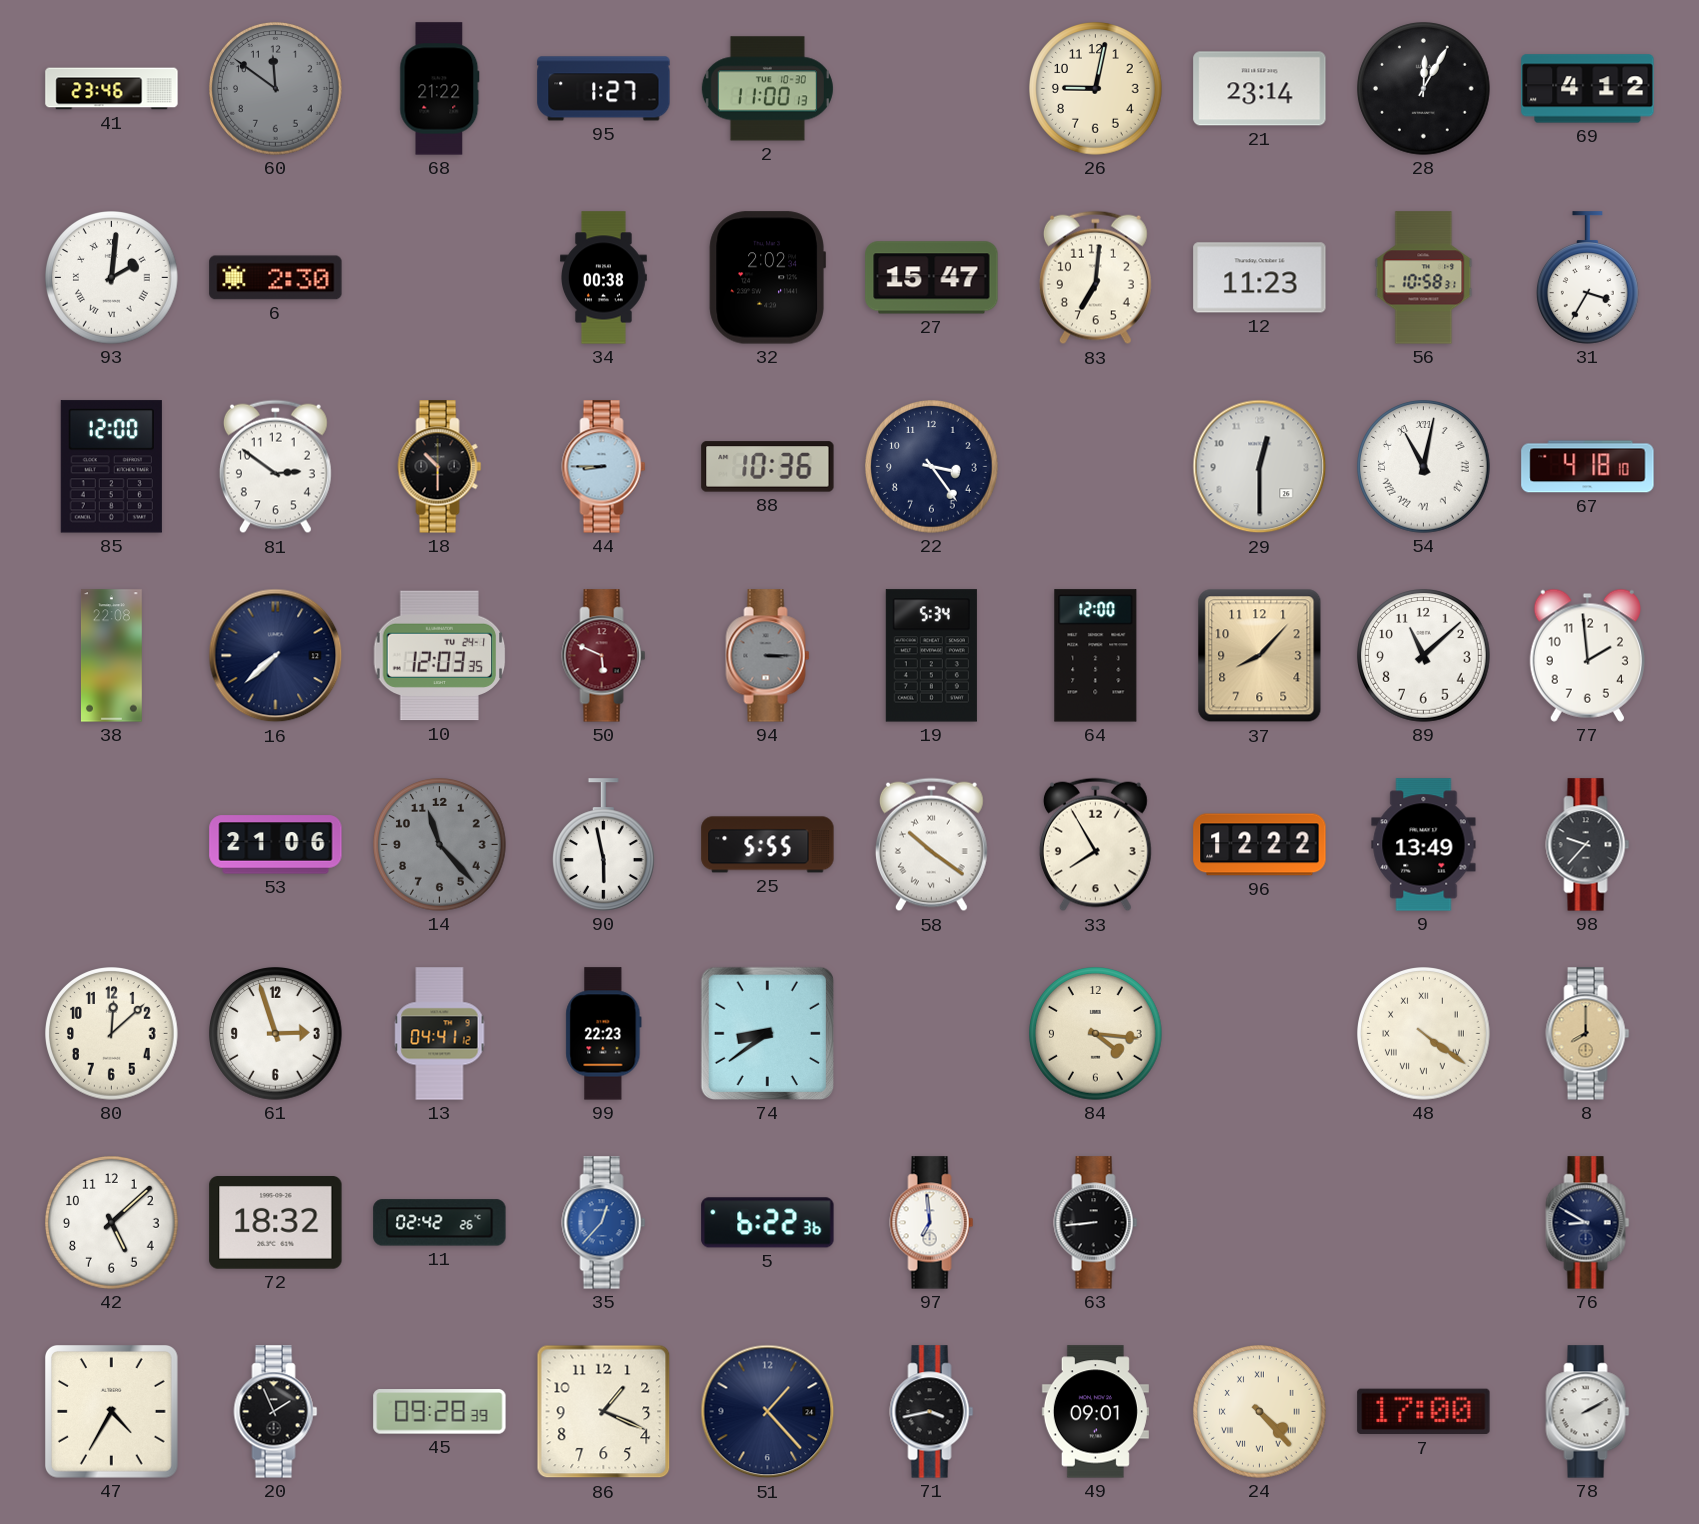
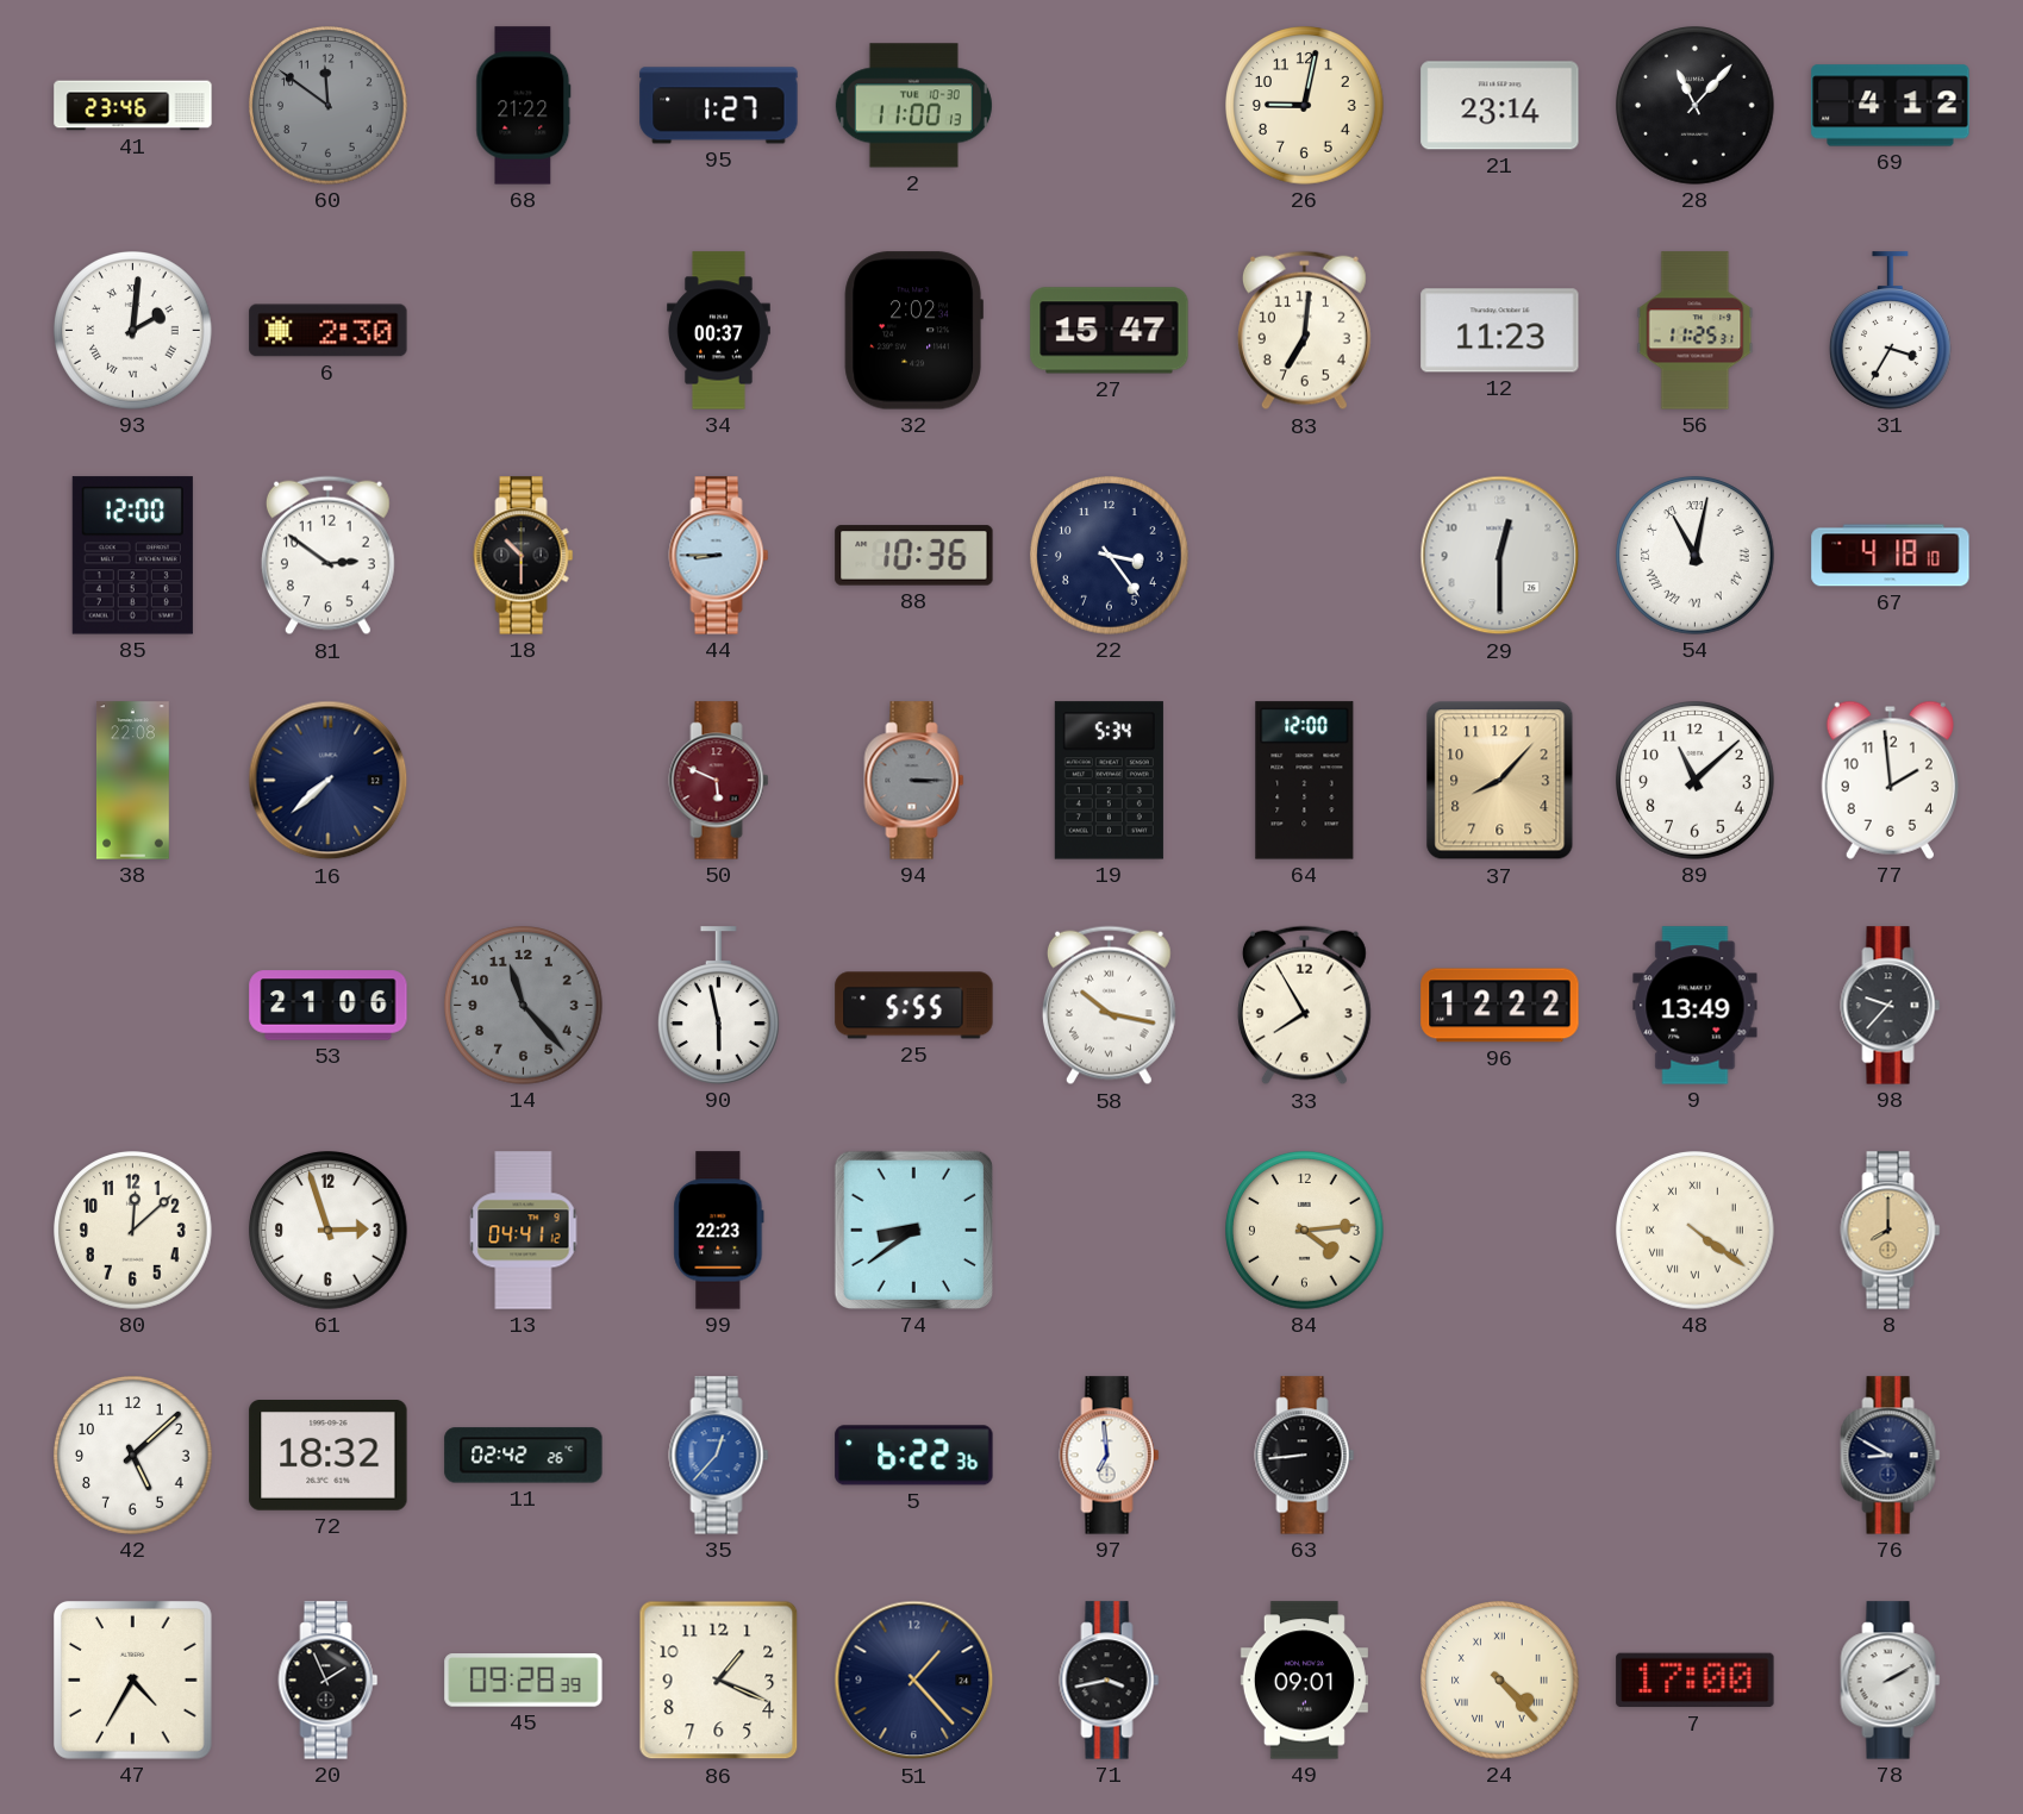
28: 12:05 -> 11:07
34: 00:38 -> 00:37
56: 10:58 -> 11:25
10: 12:03 -> none
58: 10:21 -> 10:17
84: 4:16 -> 4:14
